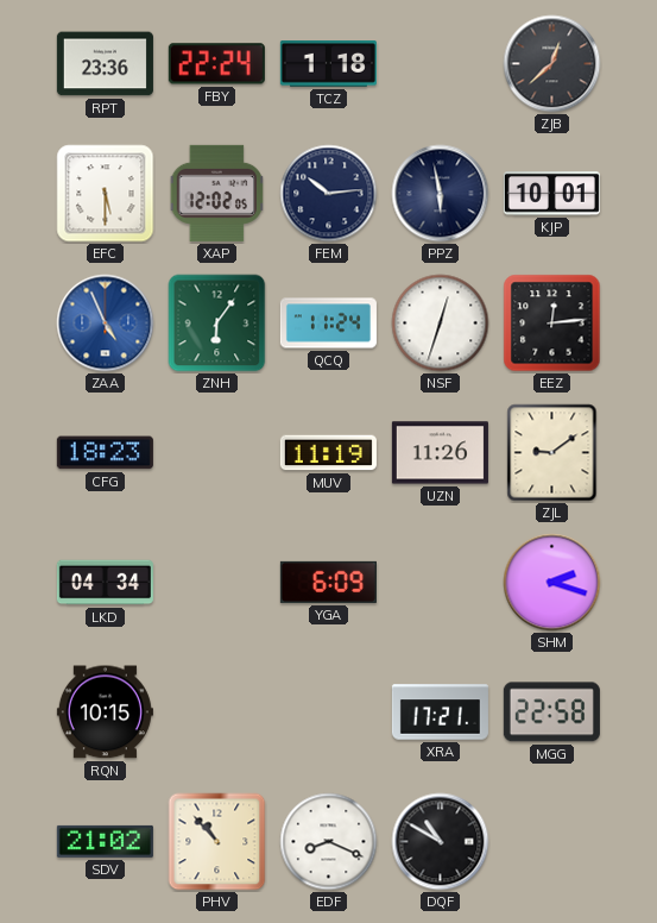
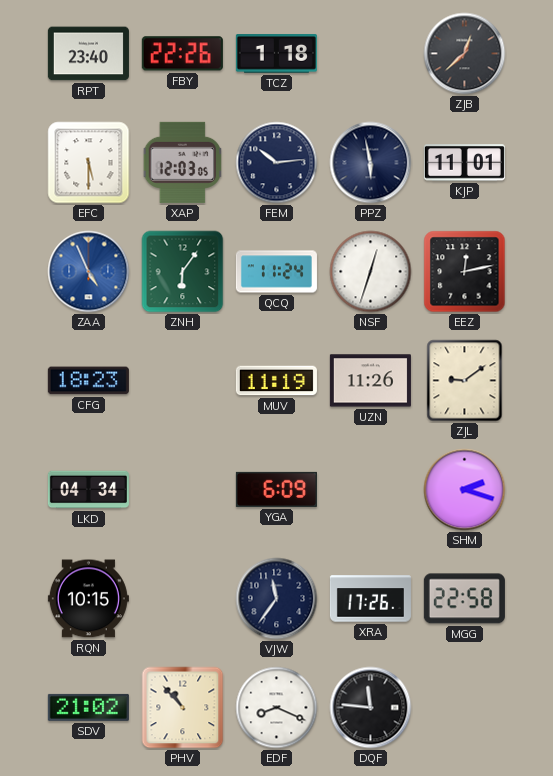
RPT: 23:36 -> 23:40
FBY: 22:24 -> 22:26
XAP: 12:02 -> 12:03
KJP: 10:01 -> 11:01
EEZ: 12:14 -> 12:13
VJW: none -> 11:36
XRA: 17:21 -> 17:26
DQF: 10:50 -> 11:46
